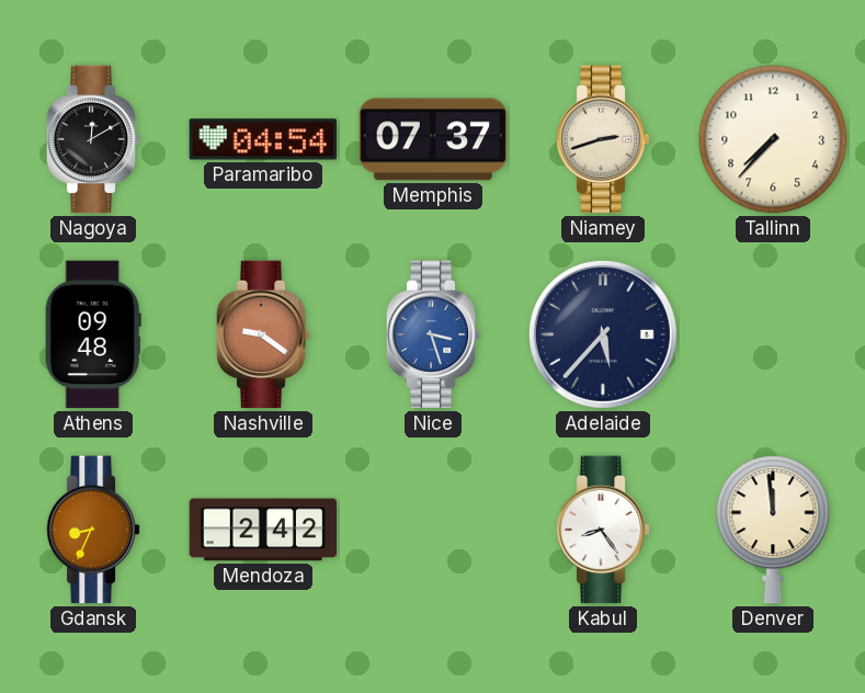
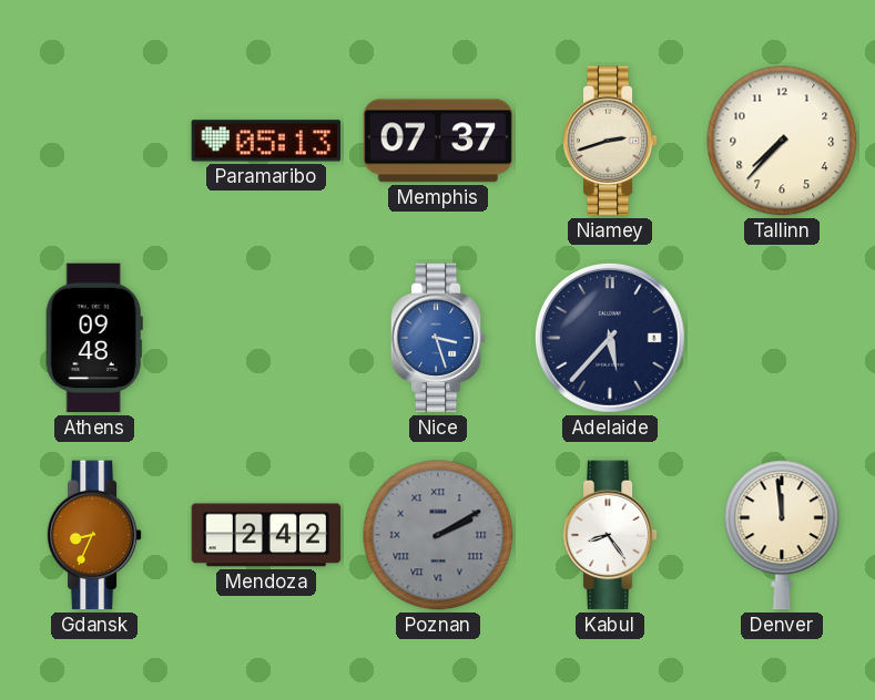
Nagoya: 12:10 -> none
Paramaribo: 04:54 -> 05:13
Nashville: 9:21 -> none
Poznan: none -> 2:10
